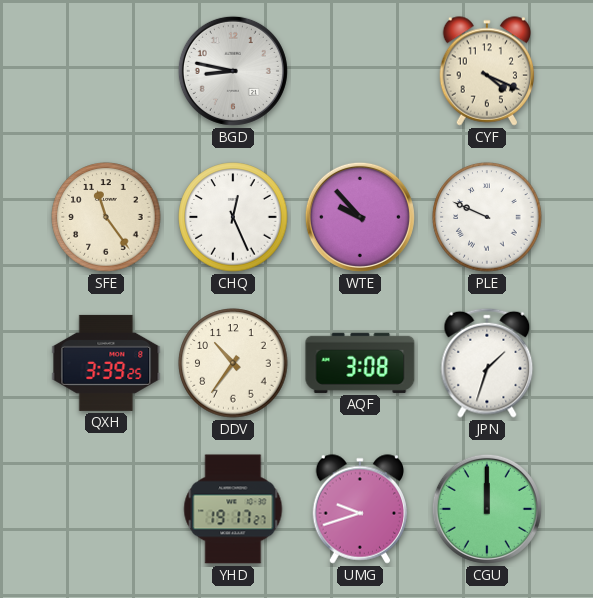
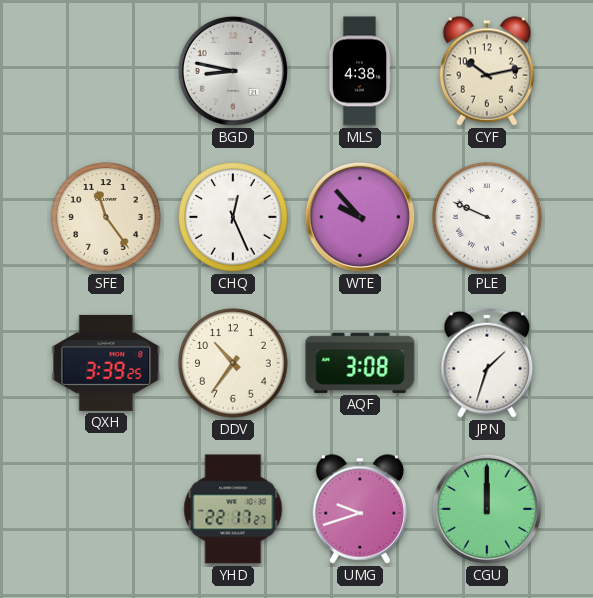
MLS: none -> 4:38
CYF: 4:19 -> 10:13
YHD: 19:17 -> 22:17
